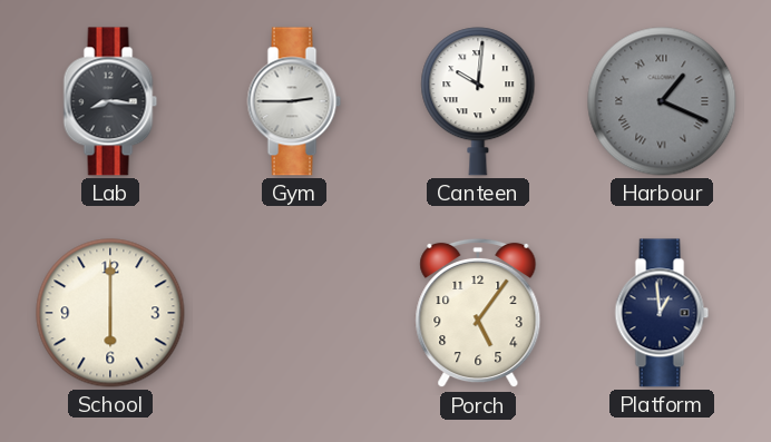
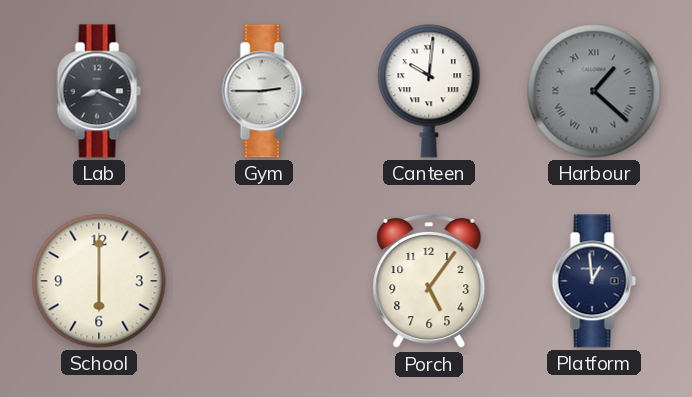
Lab: 8:16 -> 8:19
Harbour: 1:19 -> 1:22
